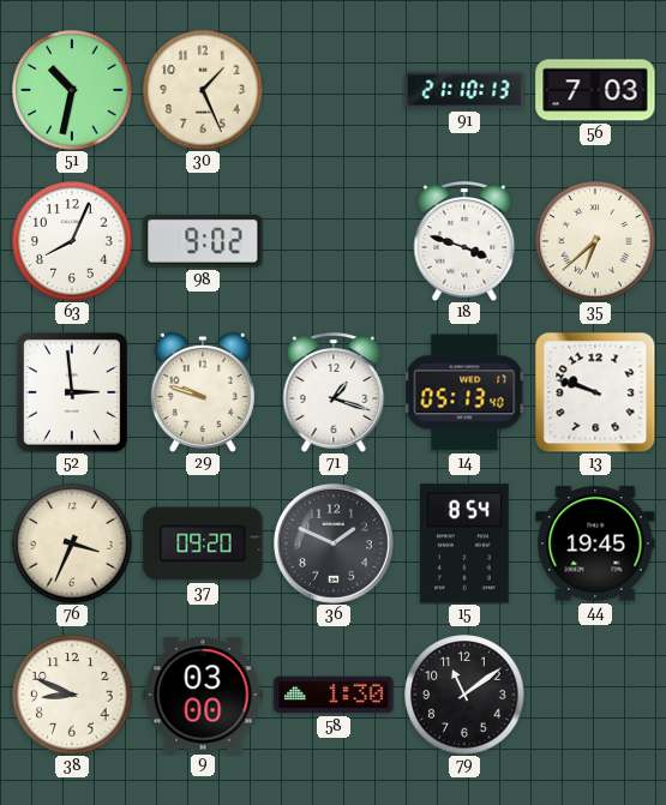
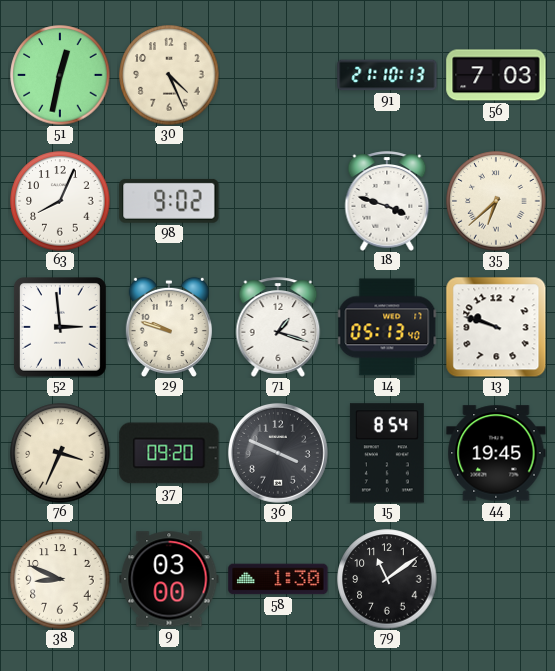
51: 10:32 -> 12:32
30: 1:26 -> 4:26
36: 1:49 -> 3:49
